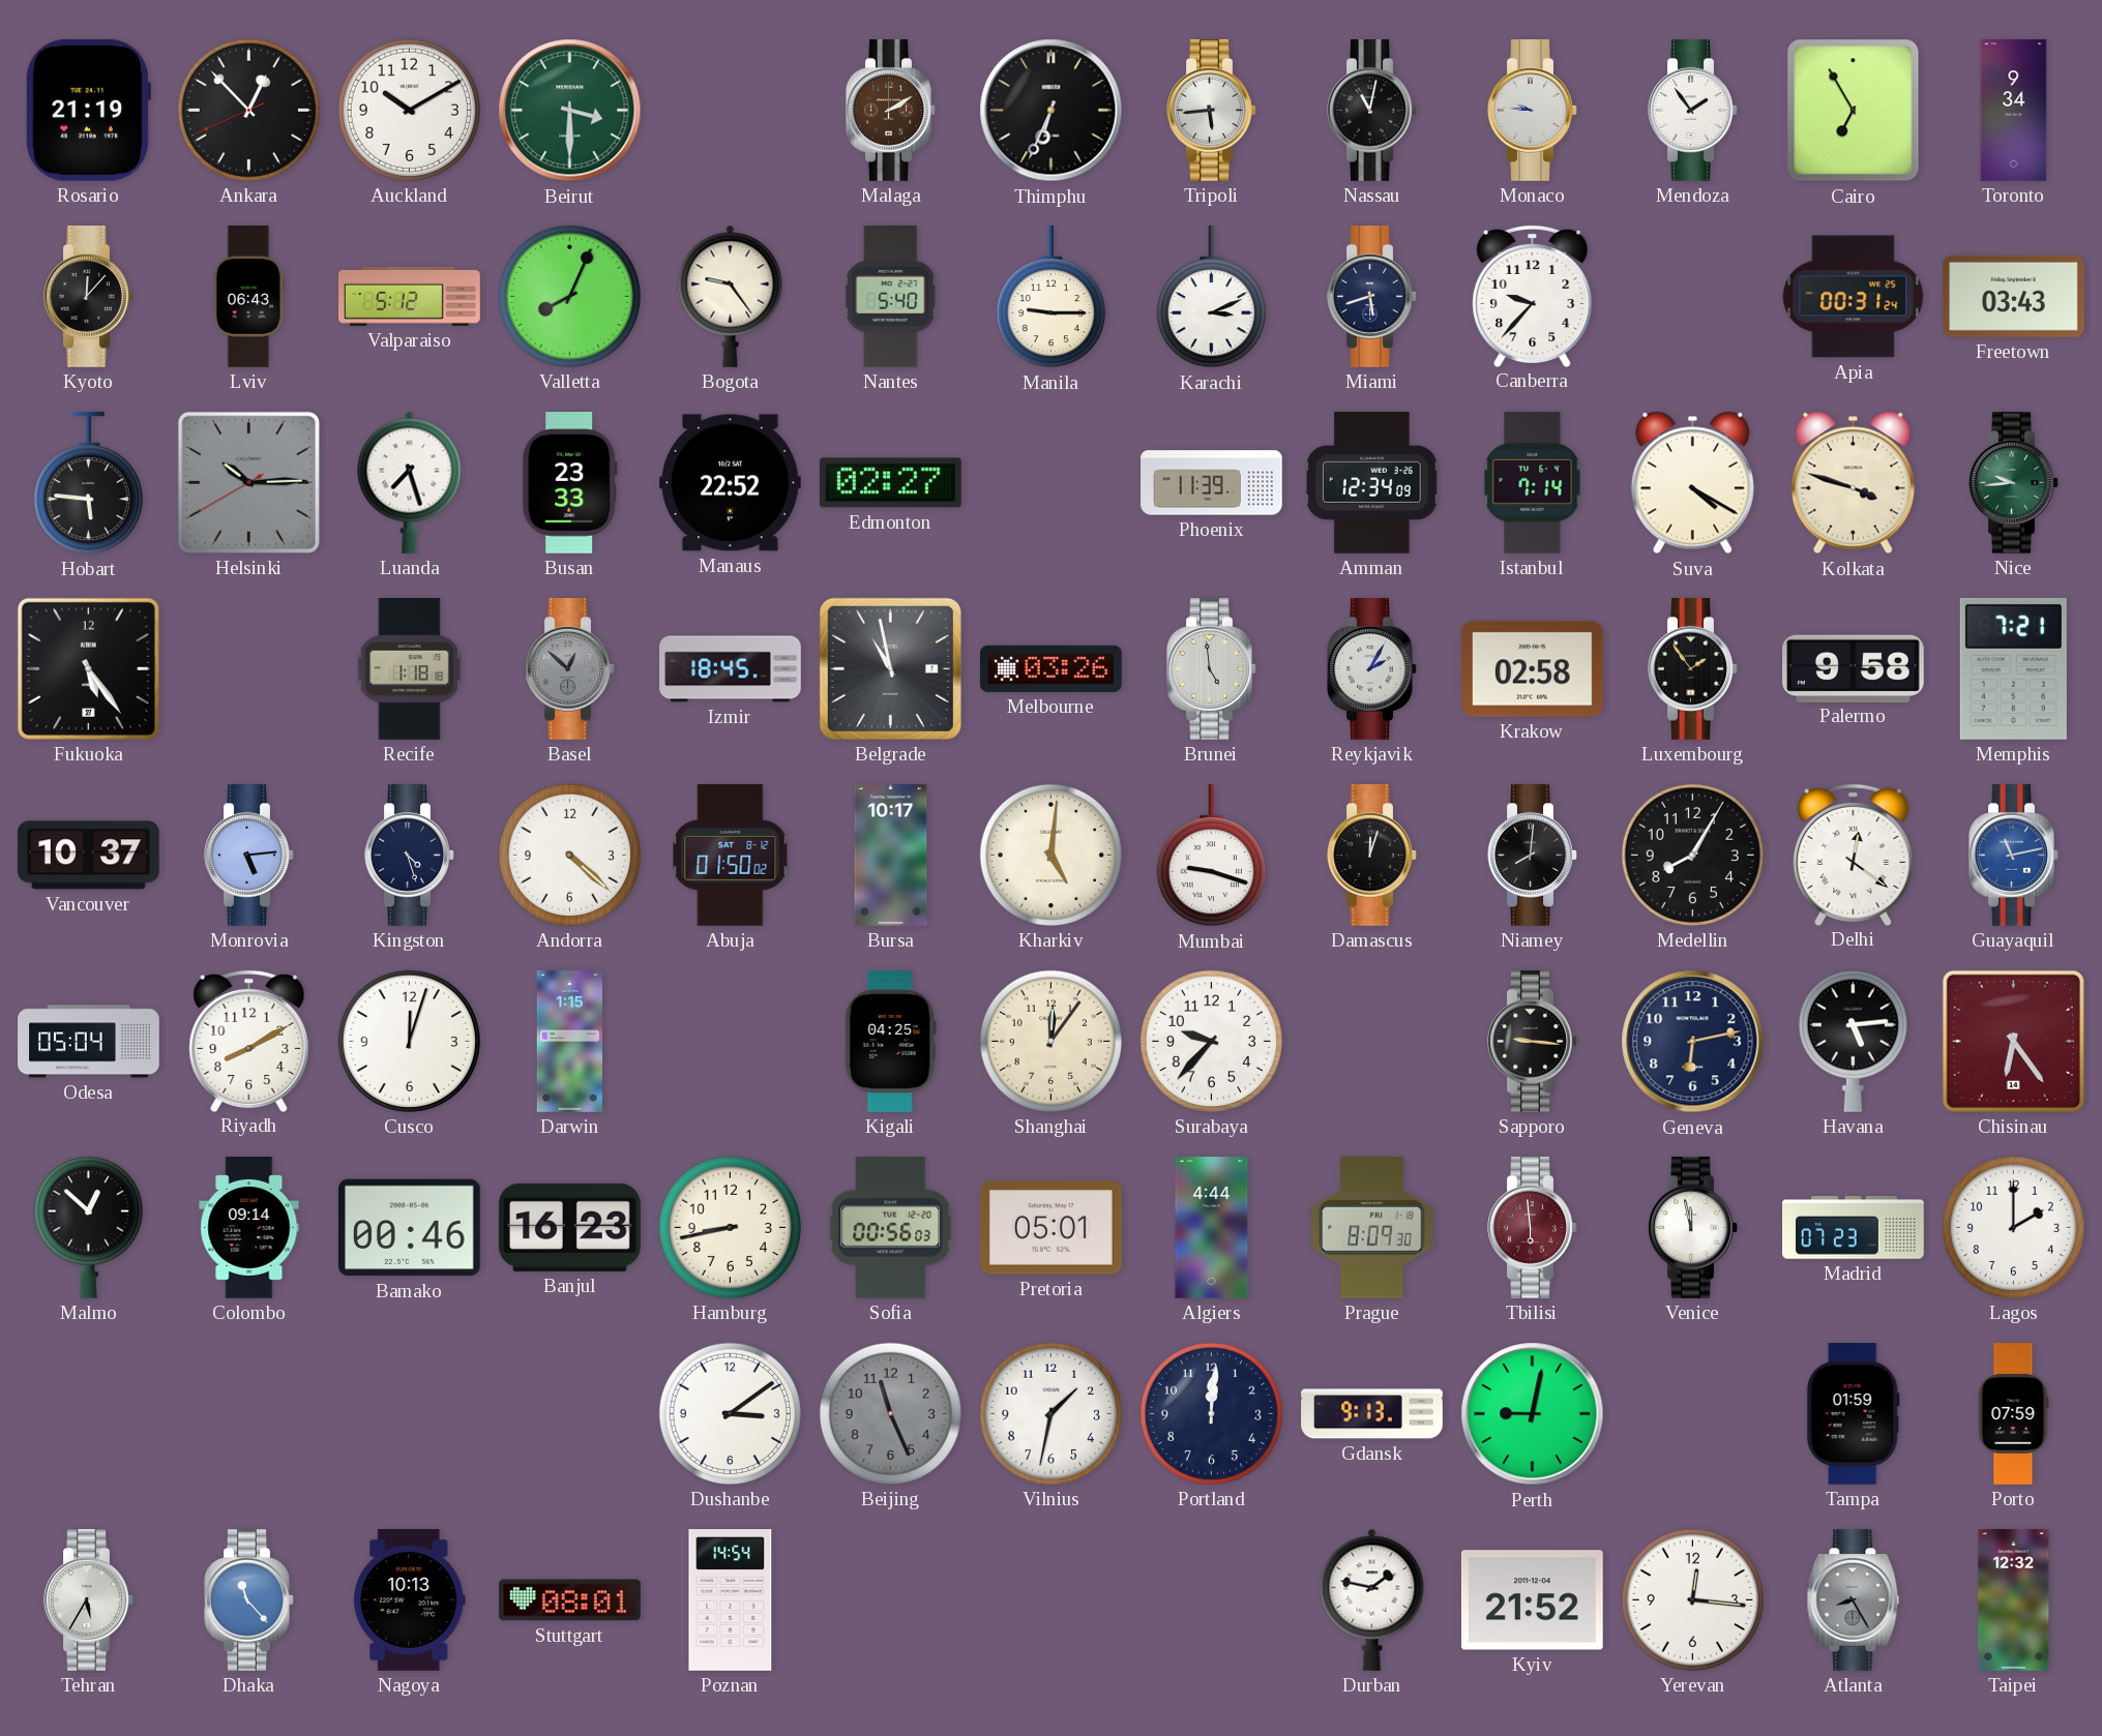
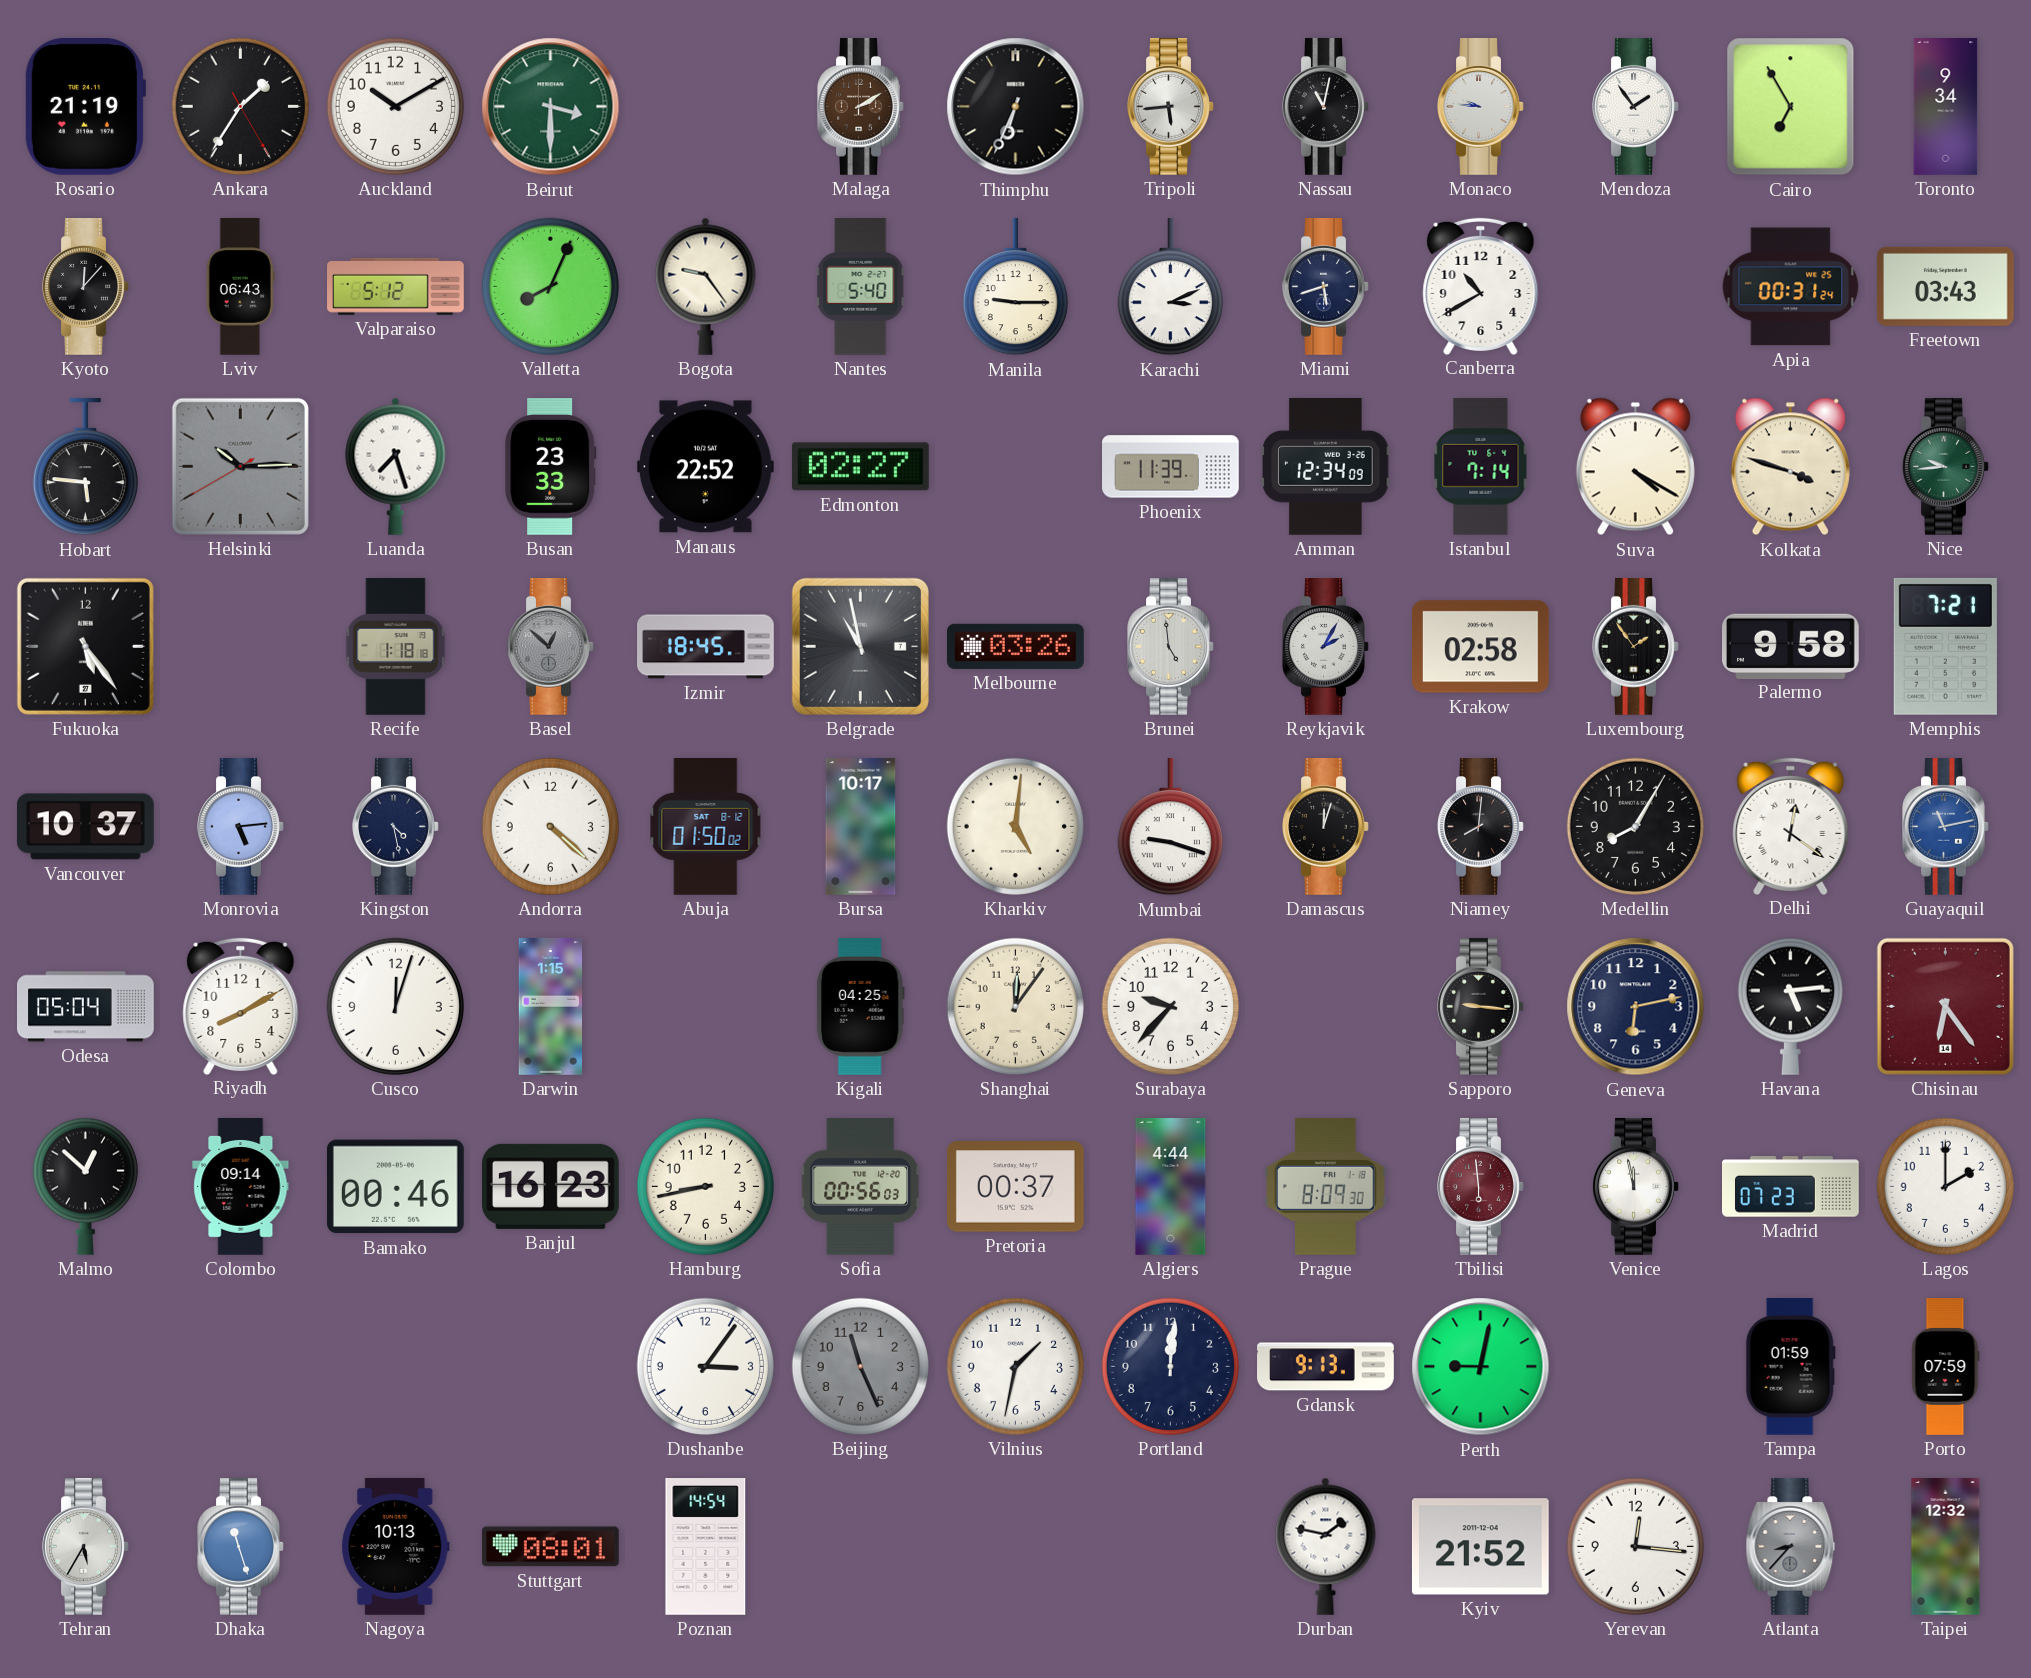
Ankara: 12:52 -> 1:35
Canberra: 9:37 -> 10:40
Kingston: 4:27 -> 4:28
Pretoria: 05:01 -> 00:37
Dushanbe: 3:09 -> 3:06
Dhaka: 11:23 -> 11:27
Atlanta: 8:25 -> 8:37
